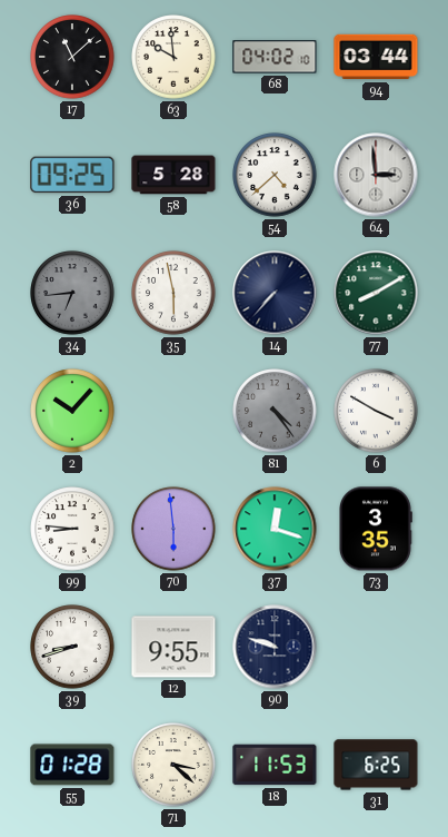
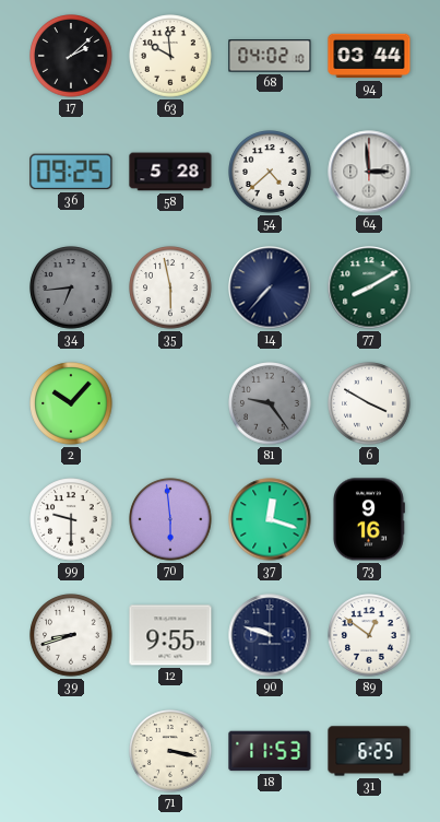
17: 11:08 -> 2:08
81: 4:24 -> 9:24
99: 8:46 -> 9:30
73: 3:35 -> 9:16
89: none -> 12:51
55: 01:28 -> none
71: 3:22 -> 3:17
